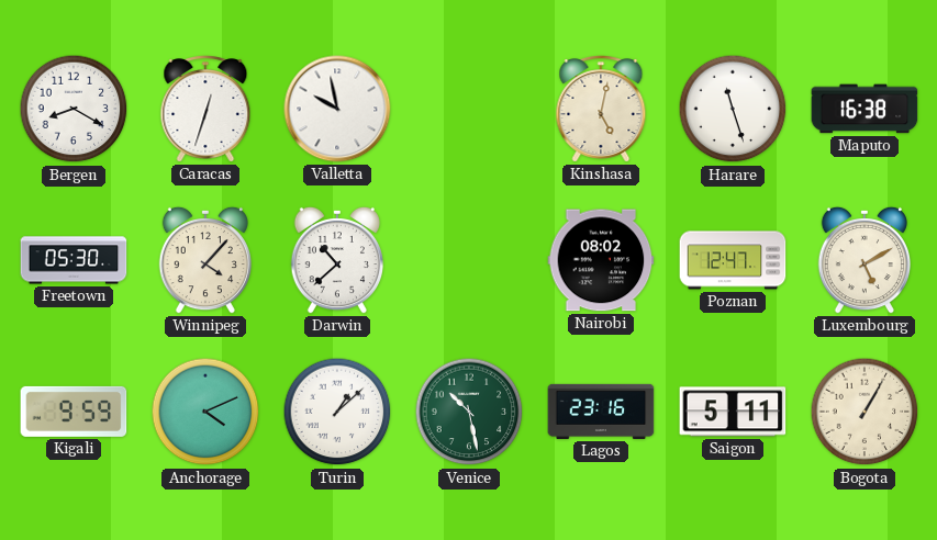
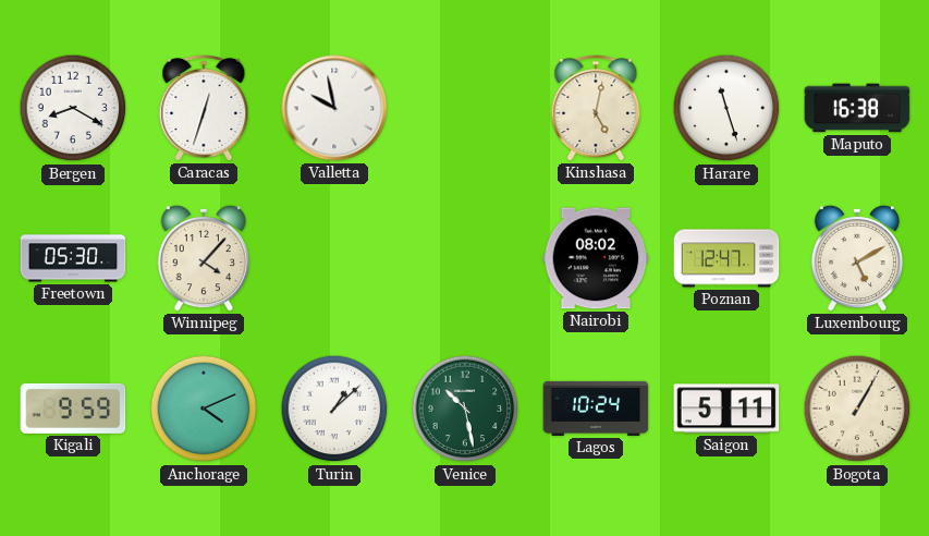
Darwin: 10:38 -> none
Lagos: 23:16 -> 10:24
